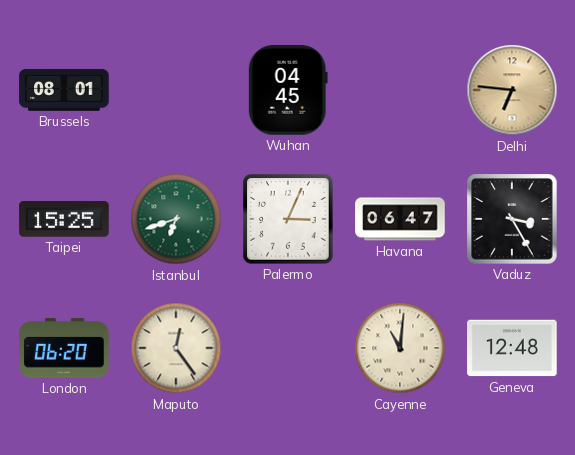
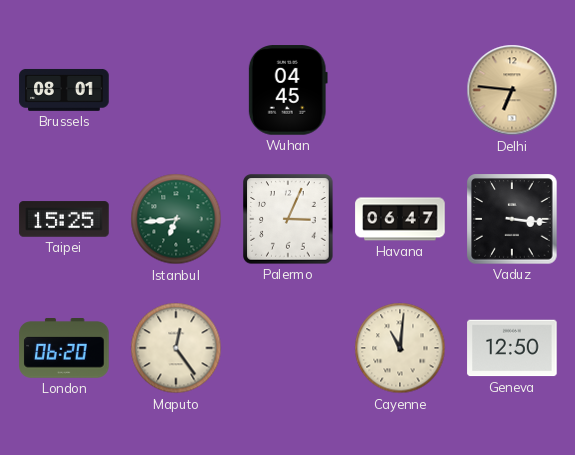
Istanbul: 6:42 -> 6:44
Vaduz: 3:25 -> 3:16
Geneva: 12:48 -> 12:50
